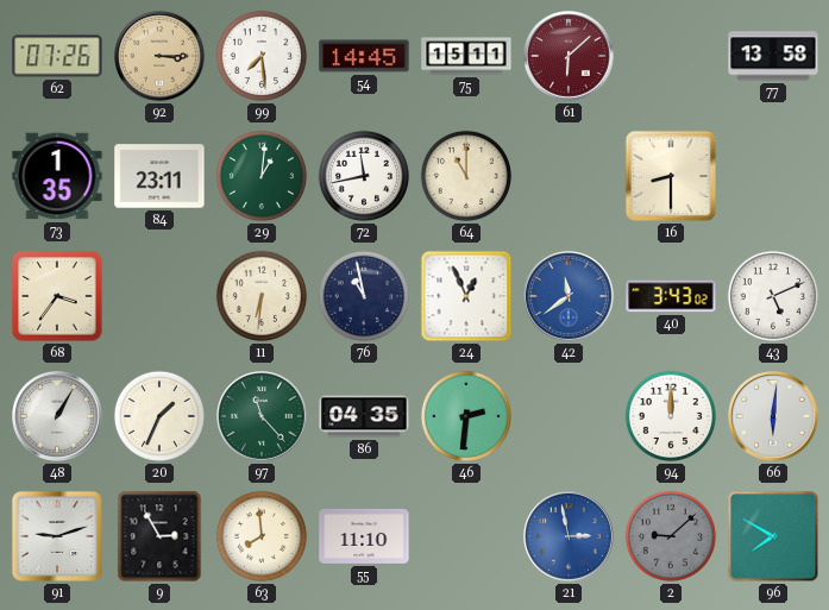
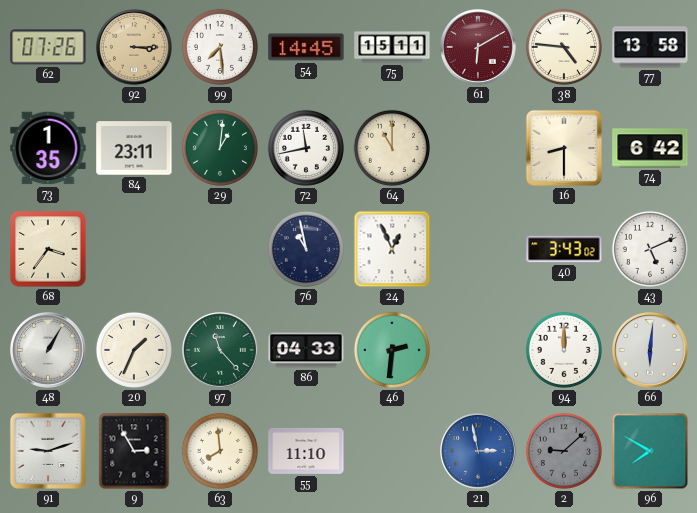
61: 6:08 -> 6:10
38: none -> 4:46
74: none -> 6:42
11: 6:31 -> none
42: 11:39 -> none
86: 04:35 -> 04:33
